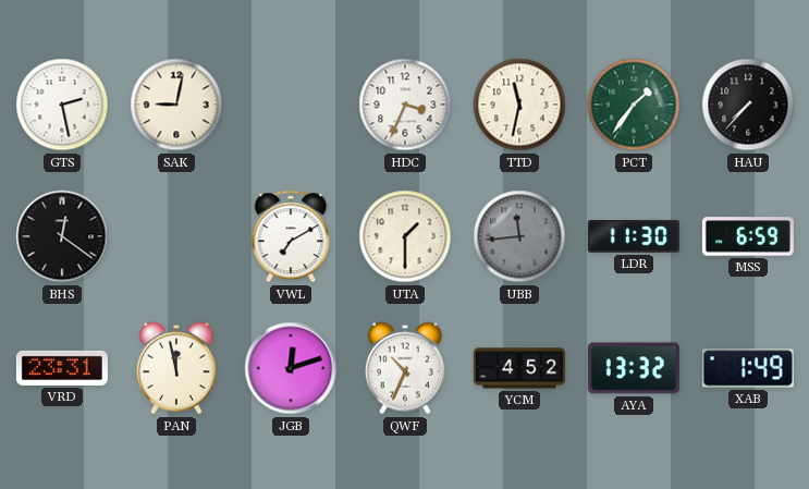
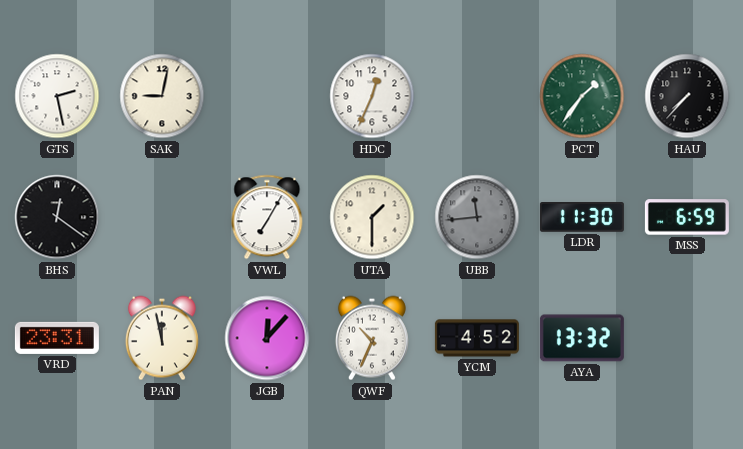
HDC: 3:34 -> 12:34
TTD: 11:32 -> none
VWL: 7:10 -> 7:05
JGB: 12:12 -> 12:07
XAB: 1:49 -> none
